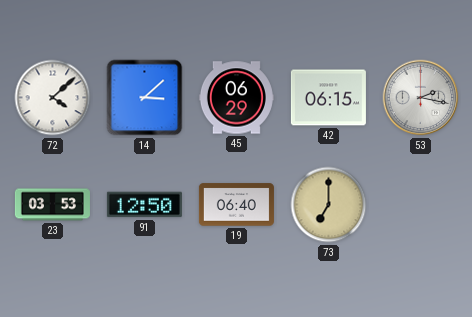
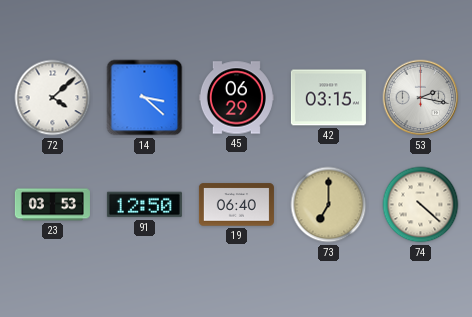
14: 3:08 -> 3:22
42: 06:15 -> 03:15
74: none -> 4:22
